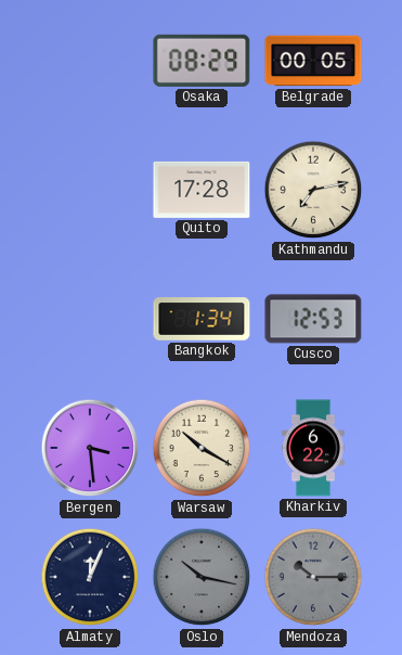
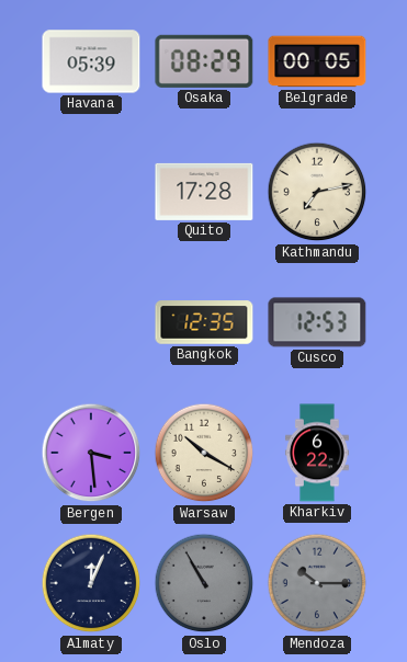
Havana: none -> 05:39
Bangkok: 1:34 -> 12:35
Oslo: 10:17 -> 10:55
